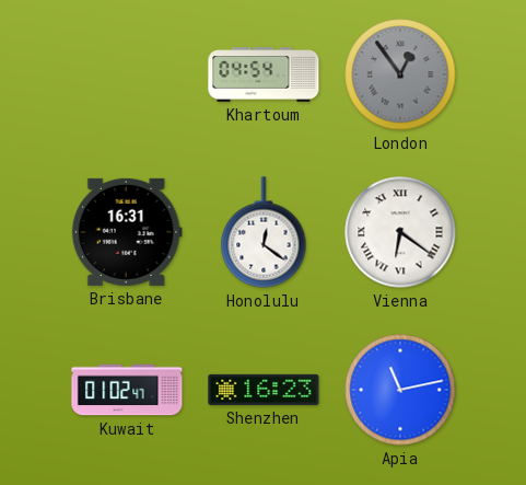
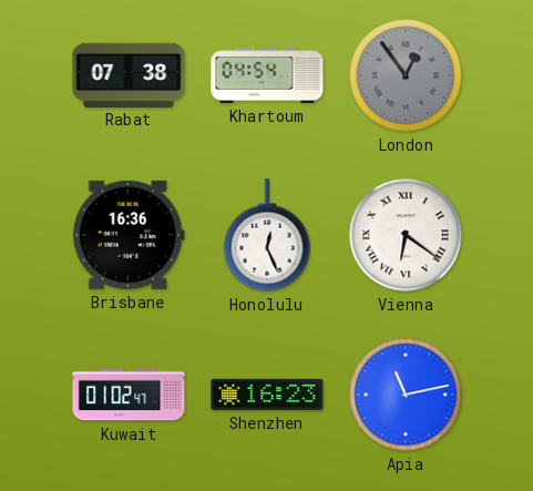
Rabat: none -> 07:38
Brisbane: 16:31 -> 16:36
Honolulu: 12:21 -> 12:26
